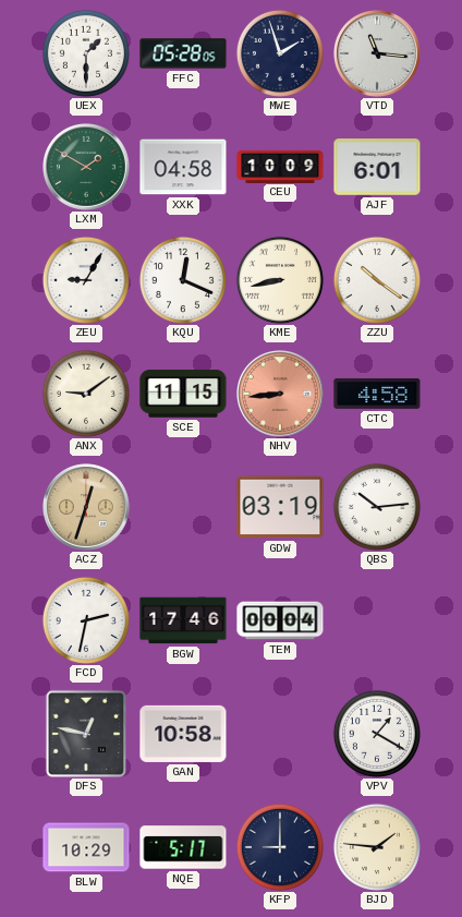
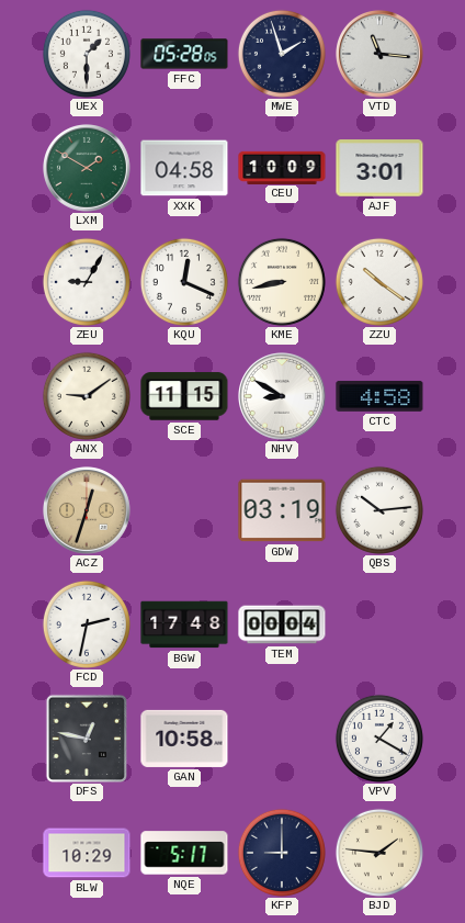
AJF: 6:01 -> 3:01
NHV: 8:44 -> 8:50
NHV dial: salmon -> white
BGW: 17:46 -> 17:48
